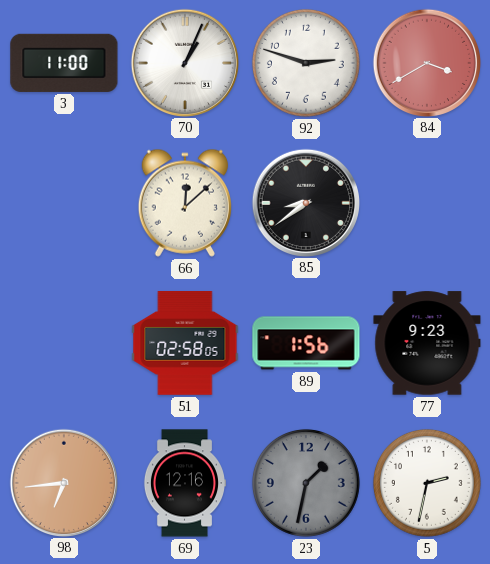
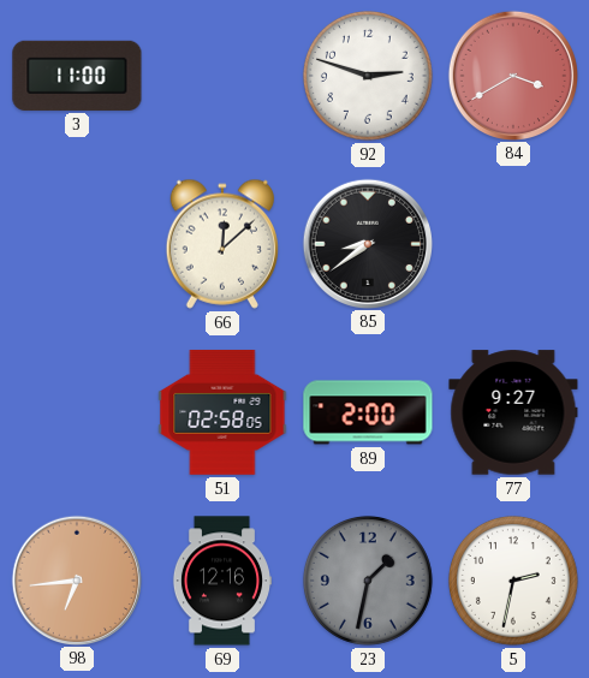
70: 1:04 -> none
89: 1:56 -> 2:00
77: 9:23 -> 9:27
